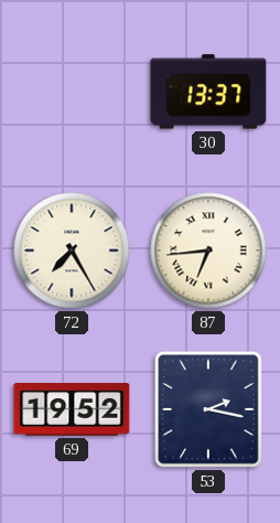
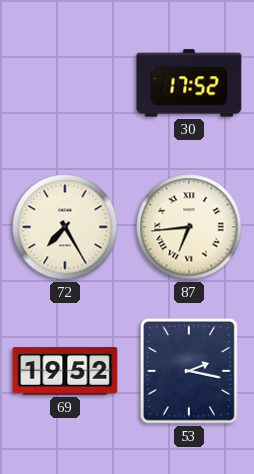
30: 13:37 -> 17:52
